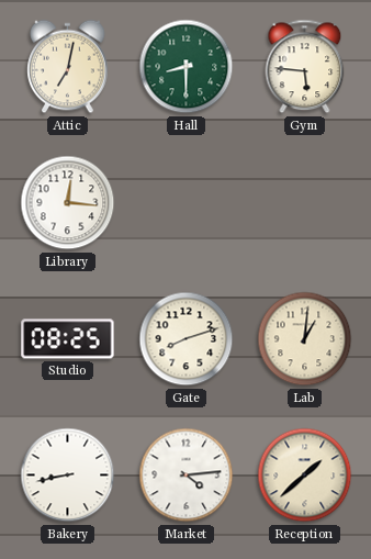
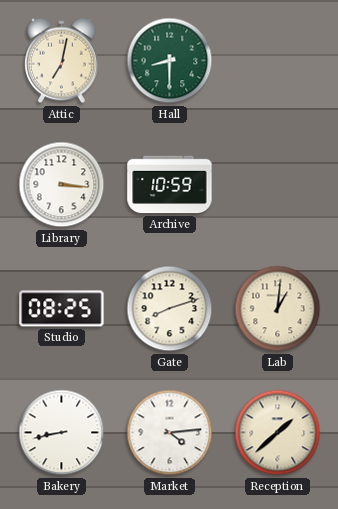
Gym: 5:46 -> none
Library: 12:16 -> 3:16
Archive: none -> 10:59
